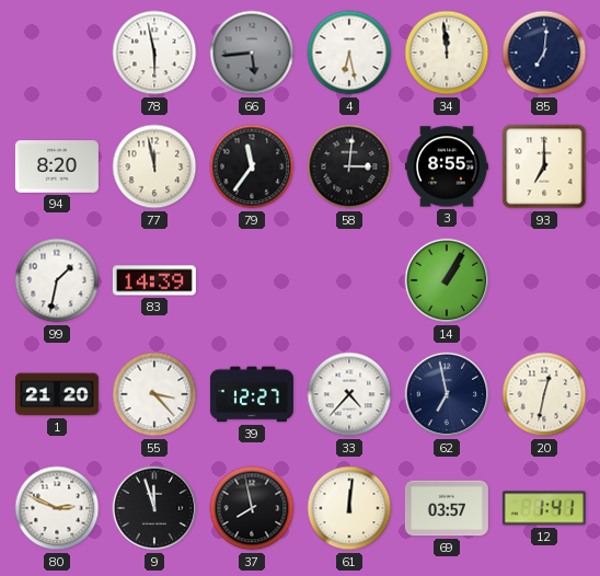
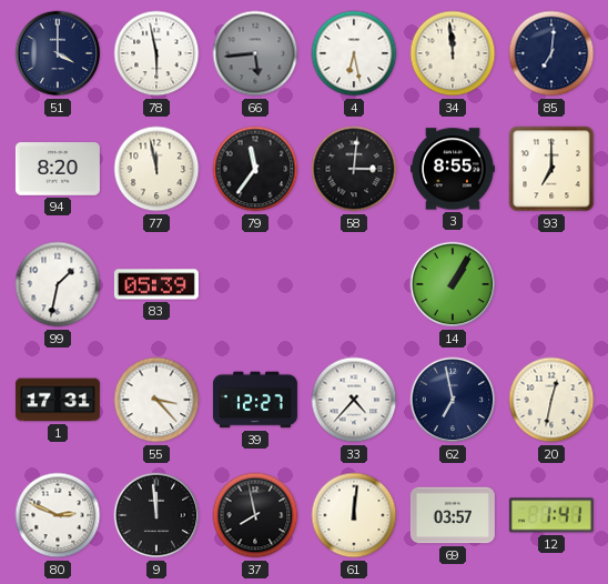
51: none -> 4:00
83: 14:39 -> 05:39
1: 21:20 -> 17:31
9: 11:57 -> 11:59
